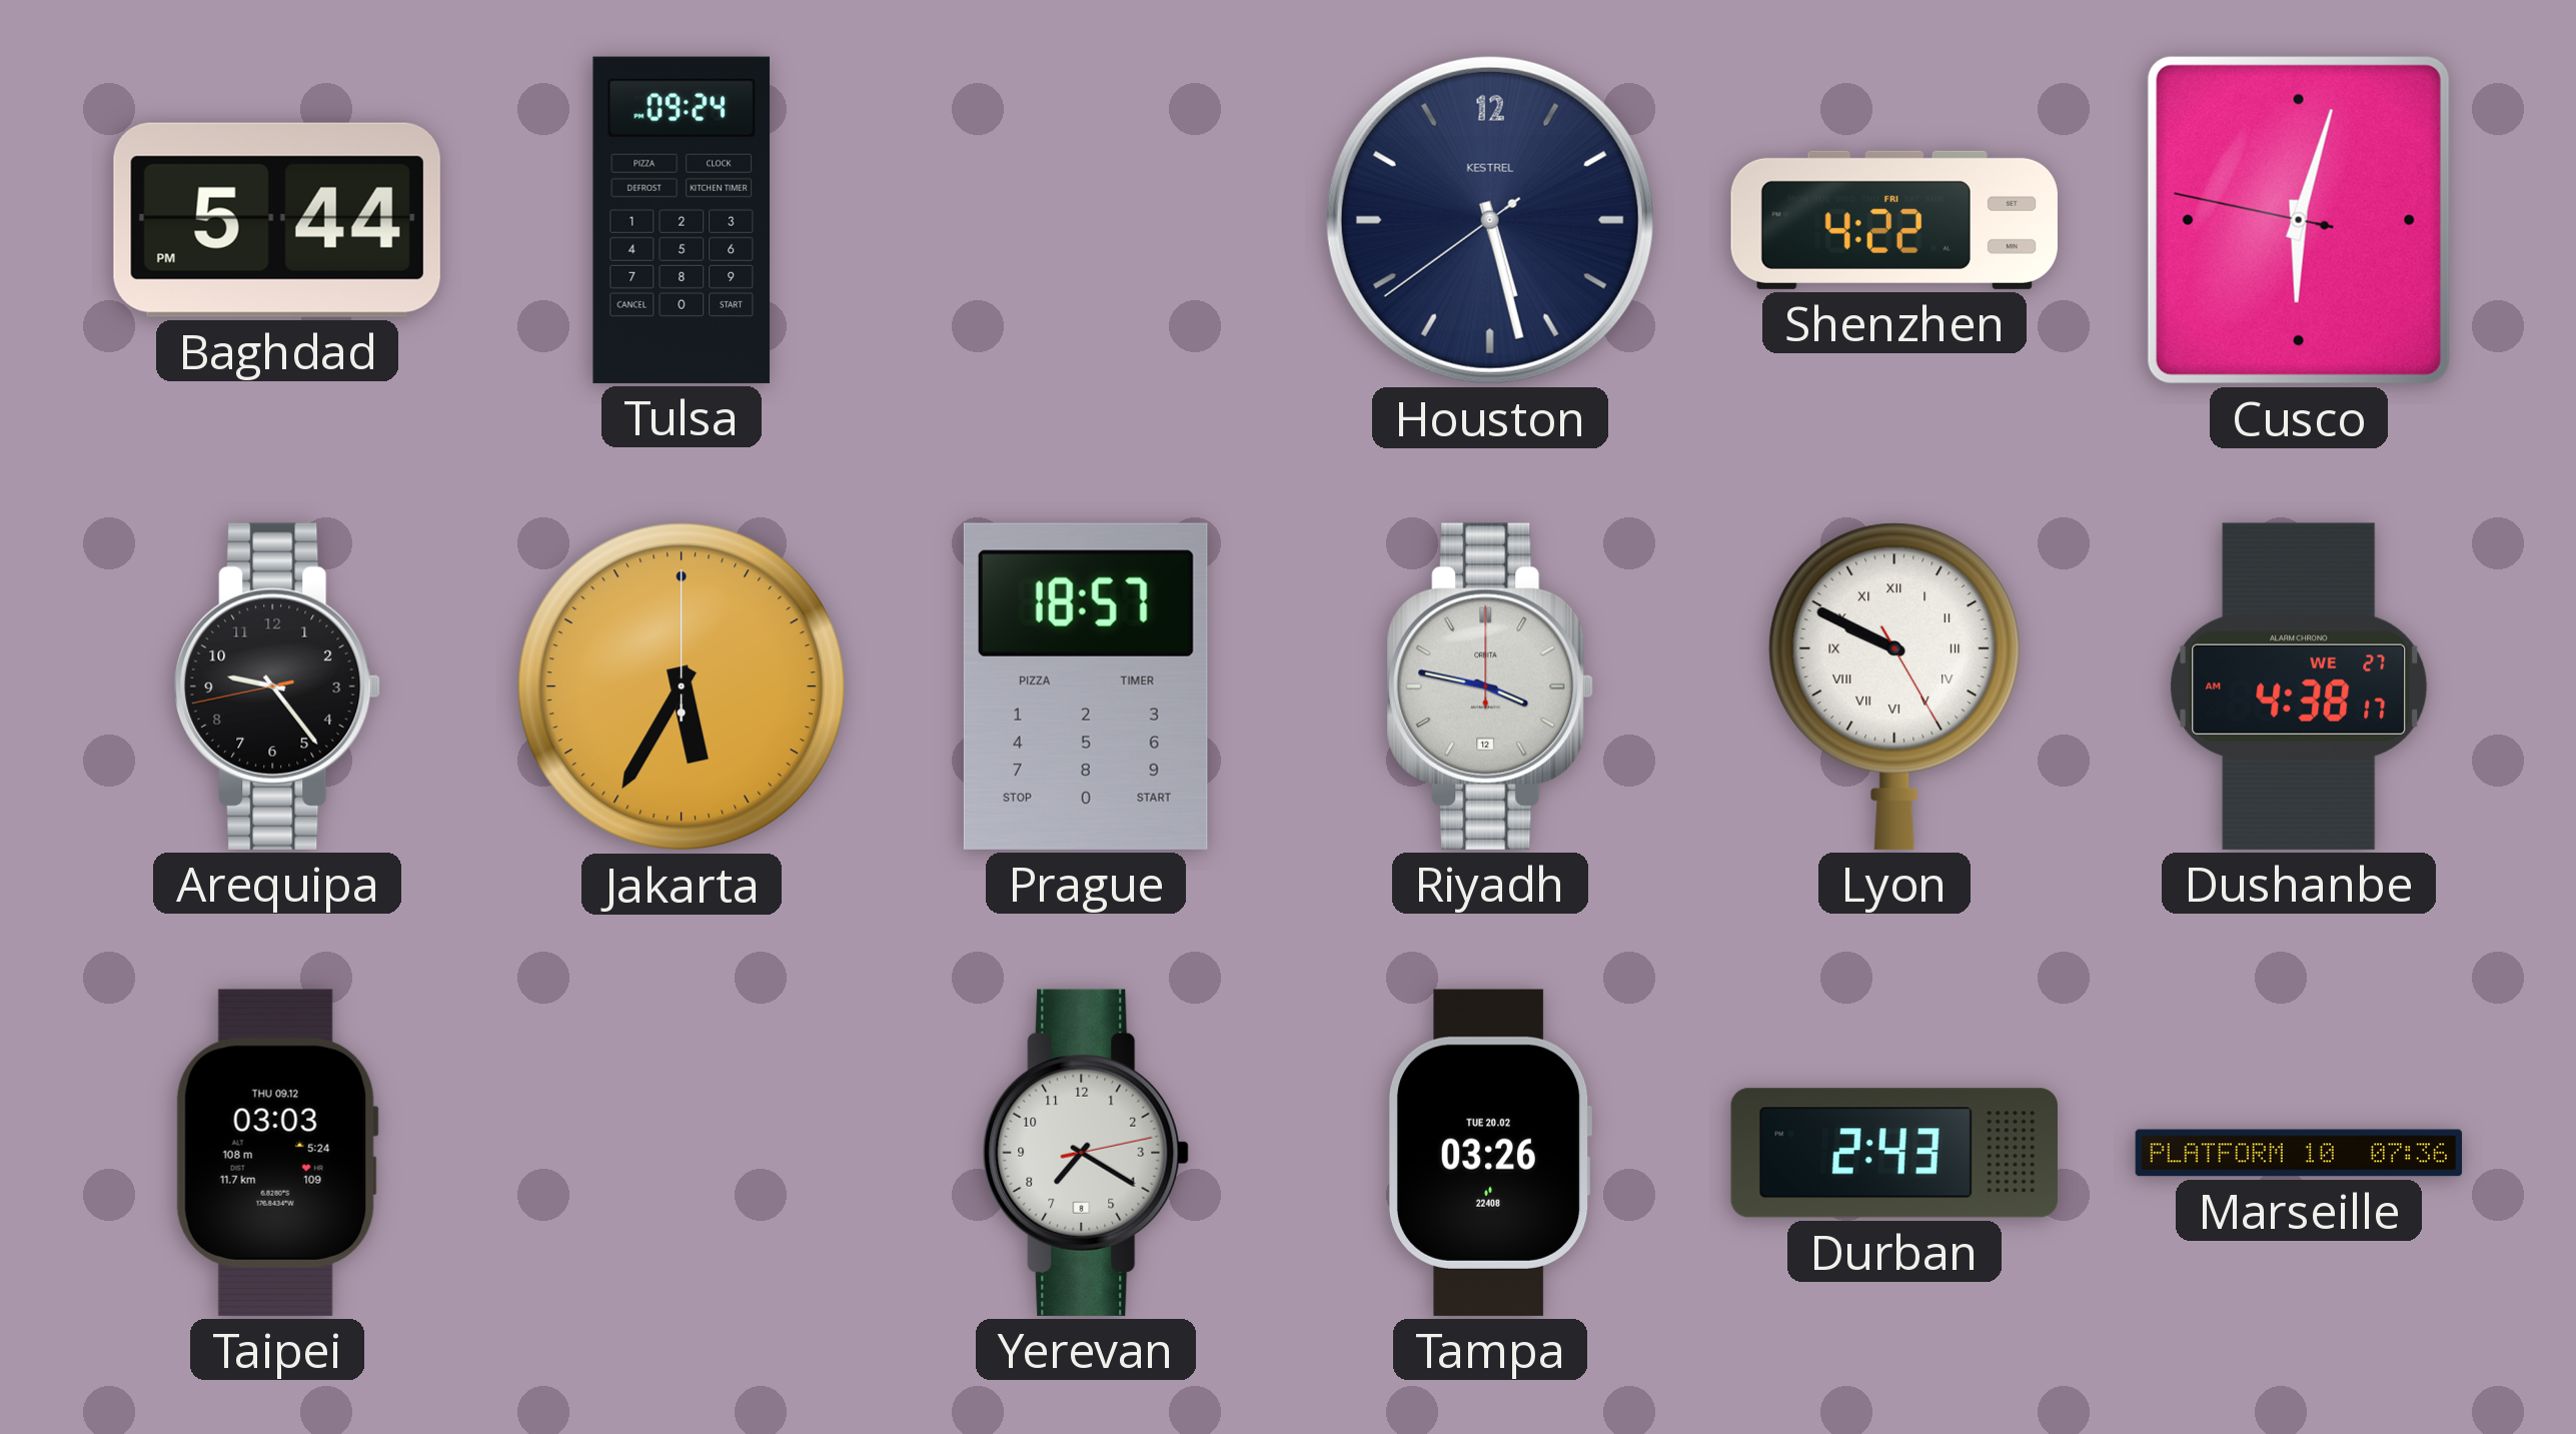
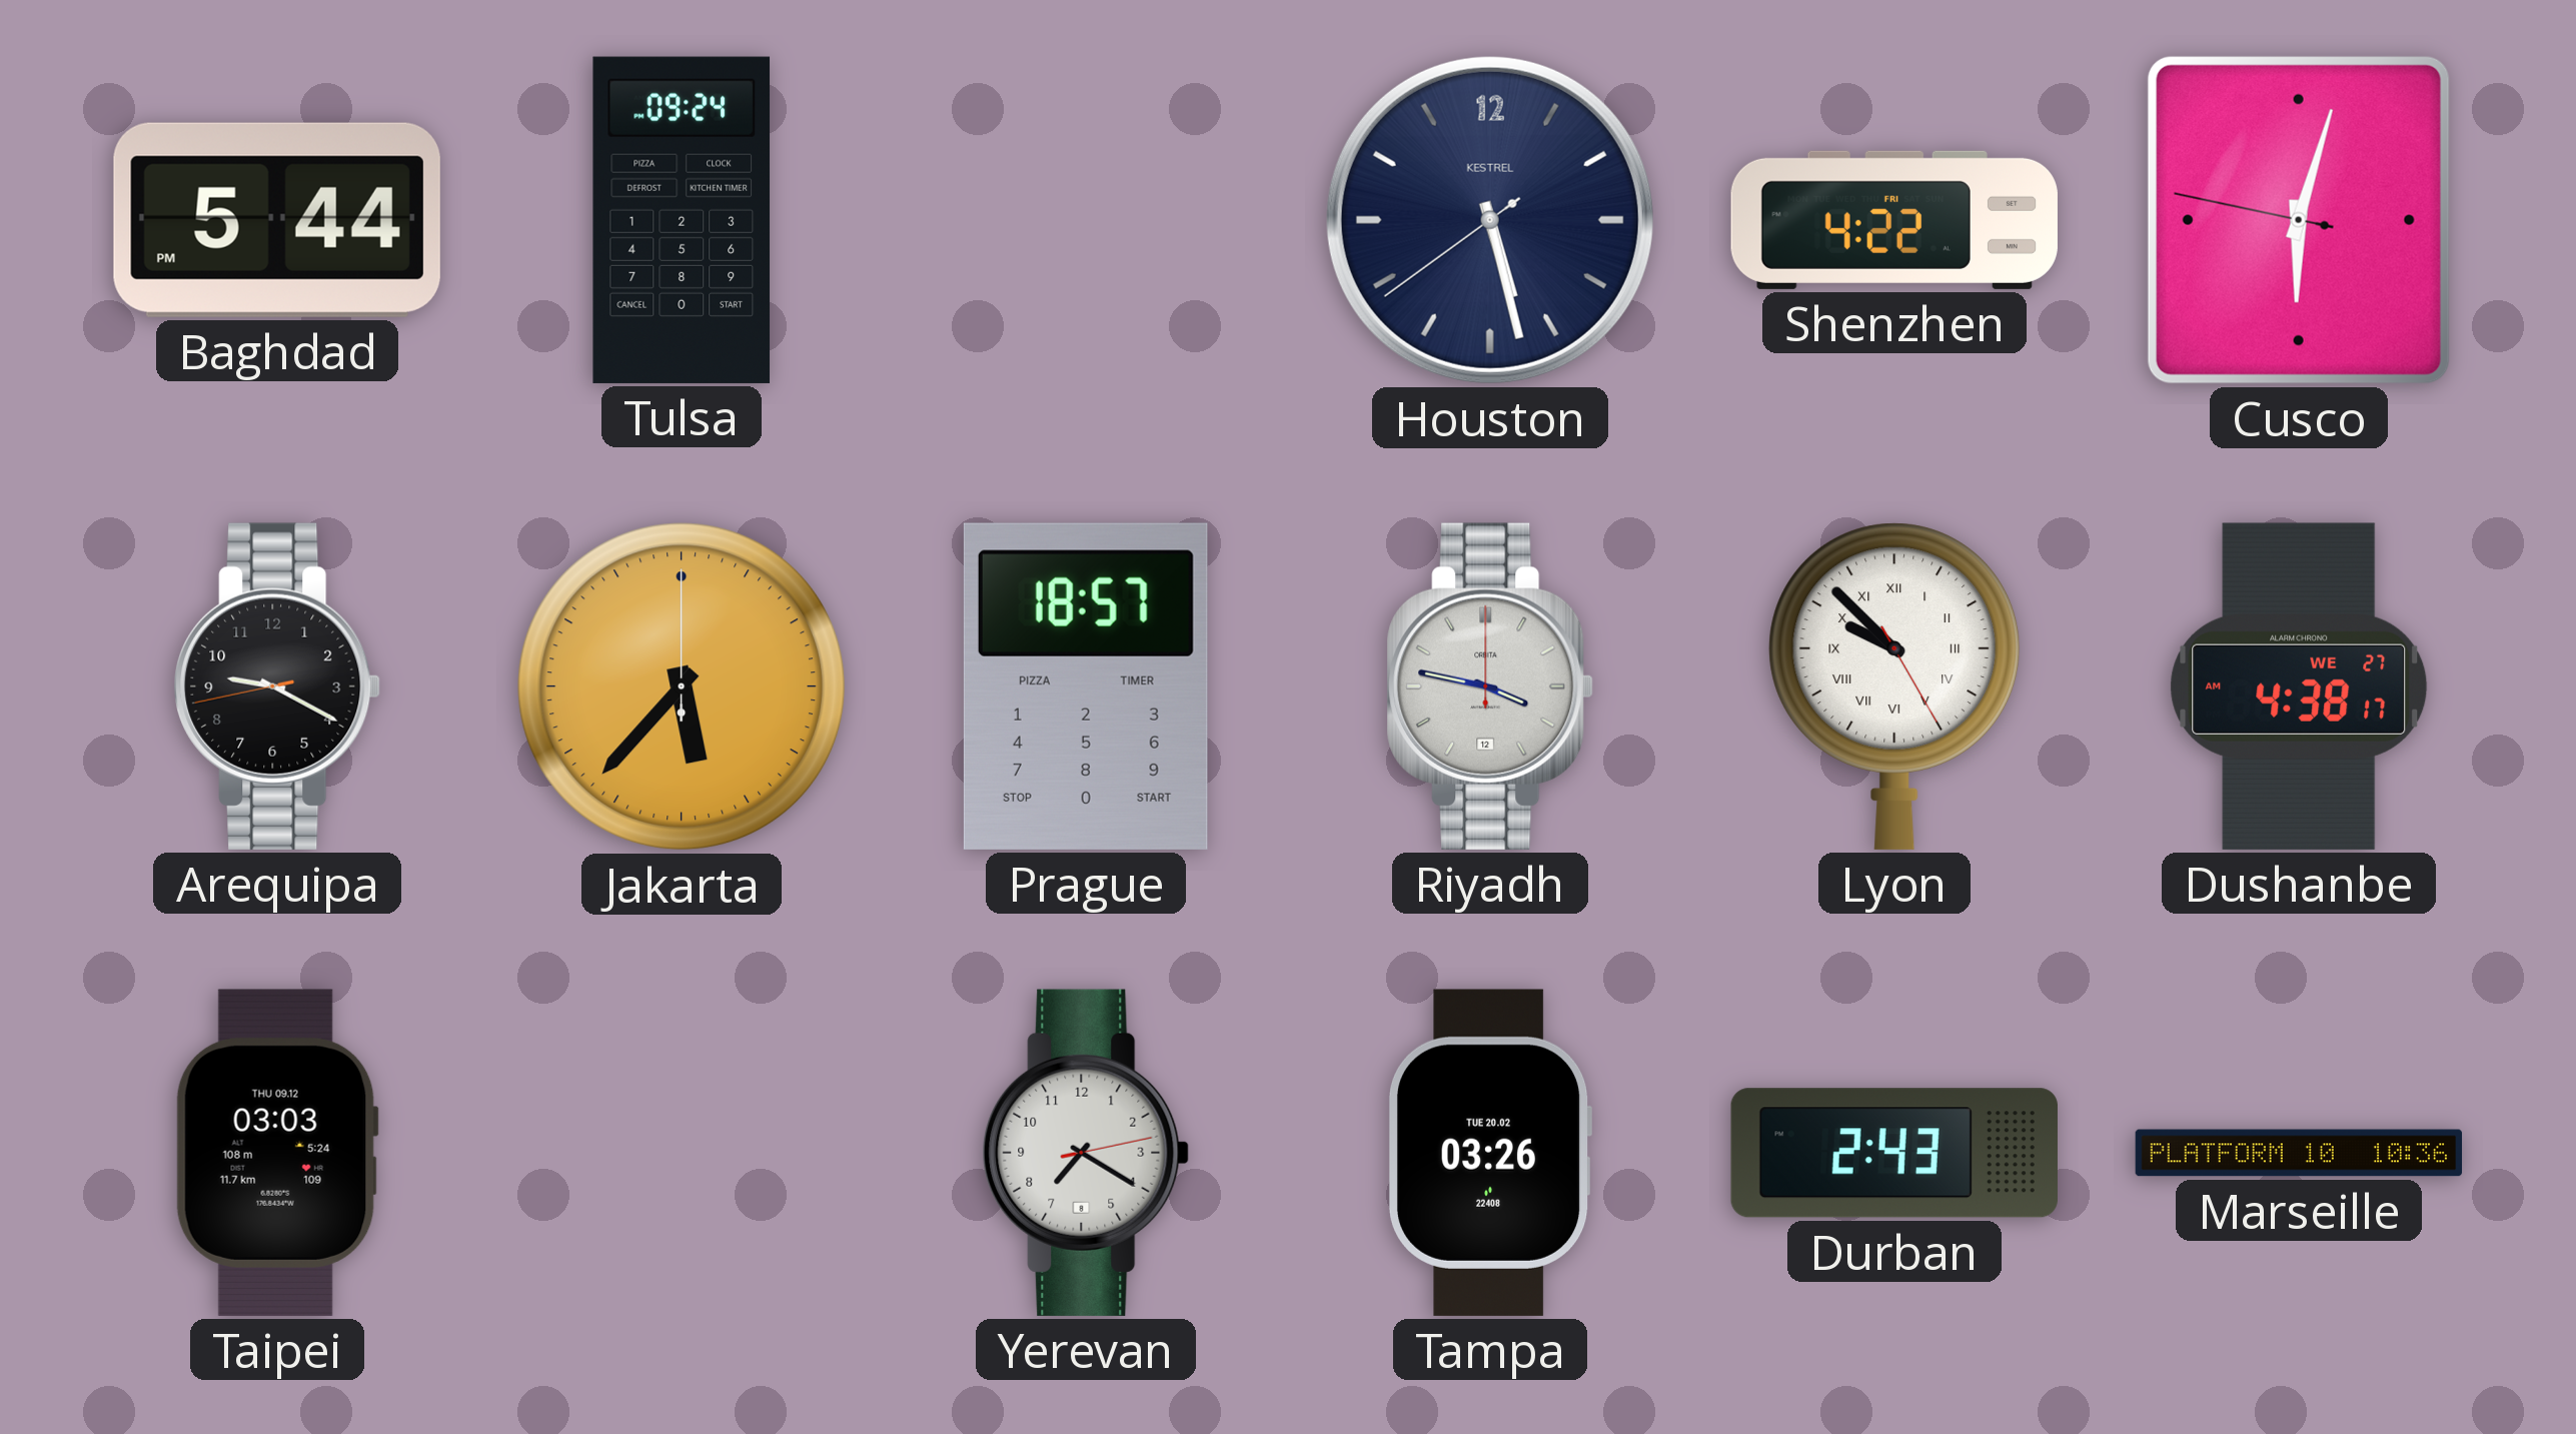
Arequipa: 9:23 -> 9:19
Jakarta: 5:35 -> 5:37
Lyon: 9:49 -> 9:52
Marseille: 07:36 -> 10:36
